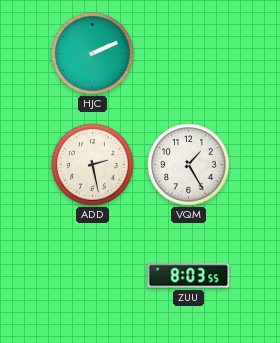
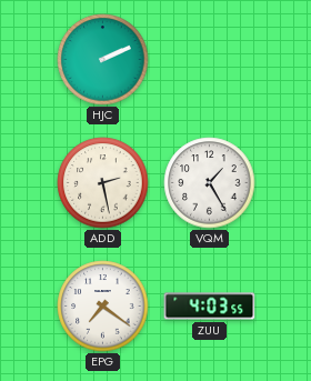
EPG: none -> 7:21
ZUU: 8:03 -> 4:03
